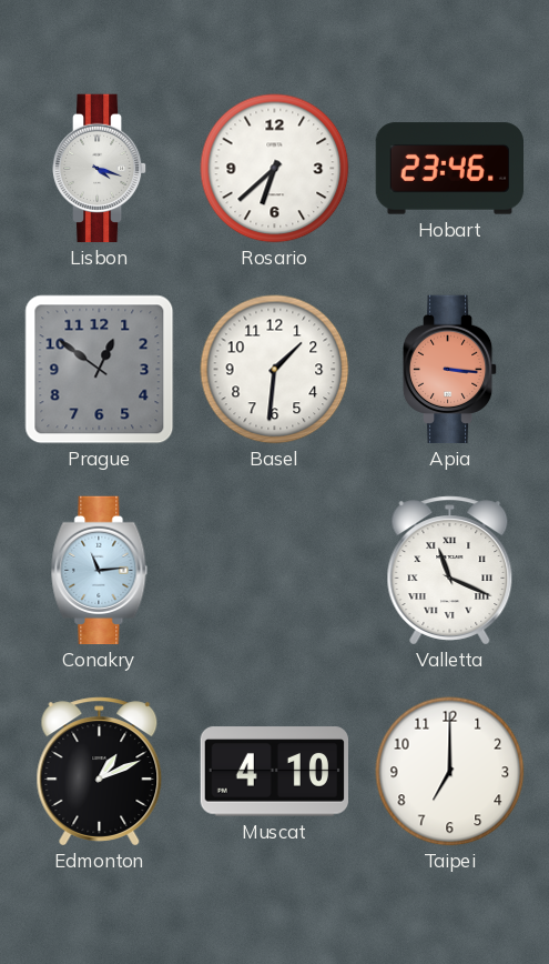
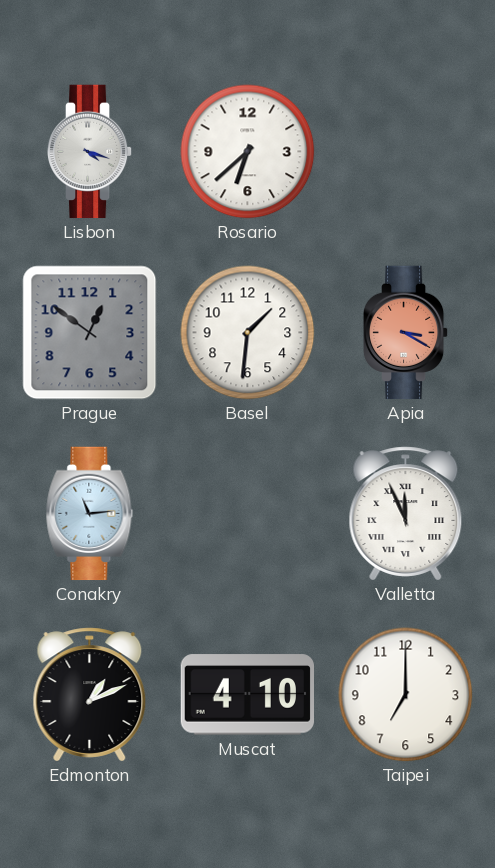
Hobart: 23:46 -> none
Apia: 3:16 -> 3:20
Valletta: 11:19 -> 11:56
